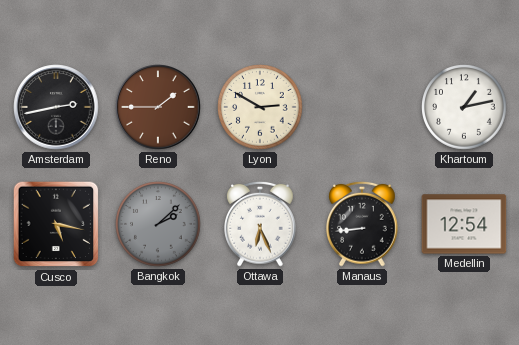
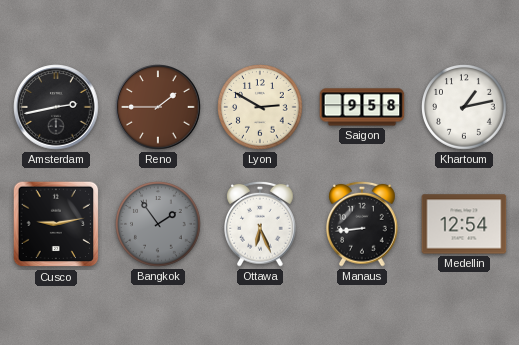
Saigon: none -> 9:58
Cusco: 5:17 -> 9:13
Bangkok: 2:08 -> 1:54
